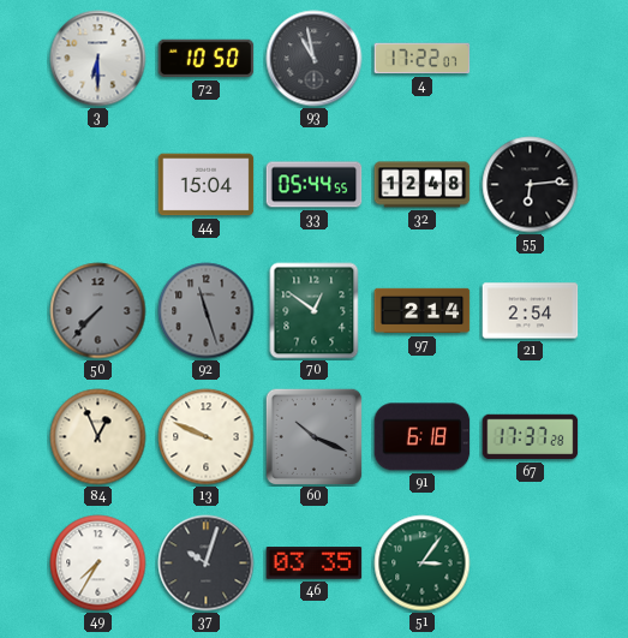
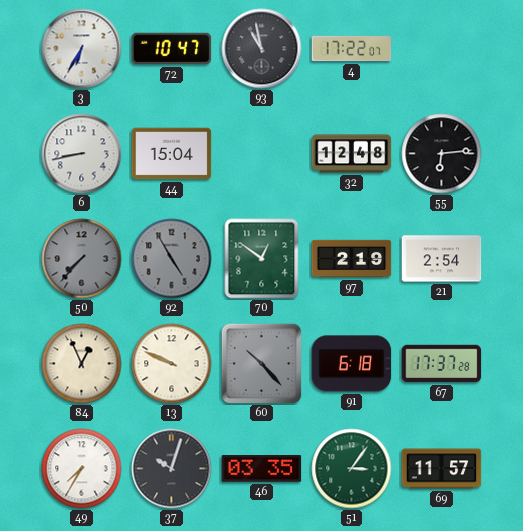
3: 6:30 -> 6:35
72: 10:50 -> 10:47
6: none -> 8:43
33: 05:44 -> none
92: 11:27 -> 4:55
97: 2:14 -> 2:19
60: 10:19 -> 10:23
69: none -> 11:57
